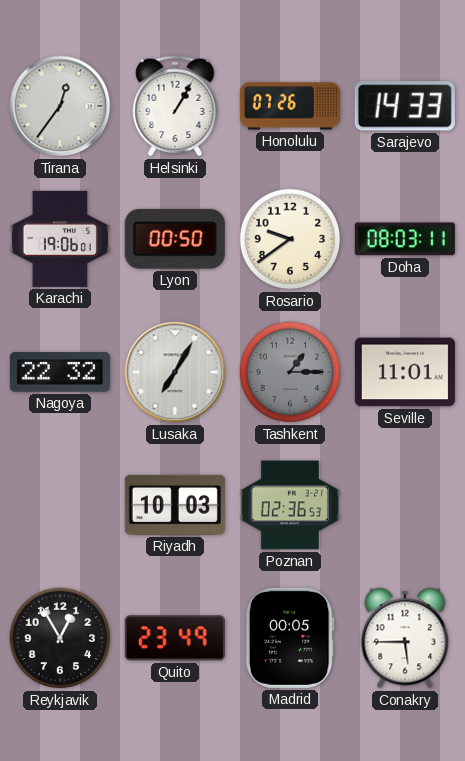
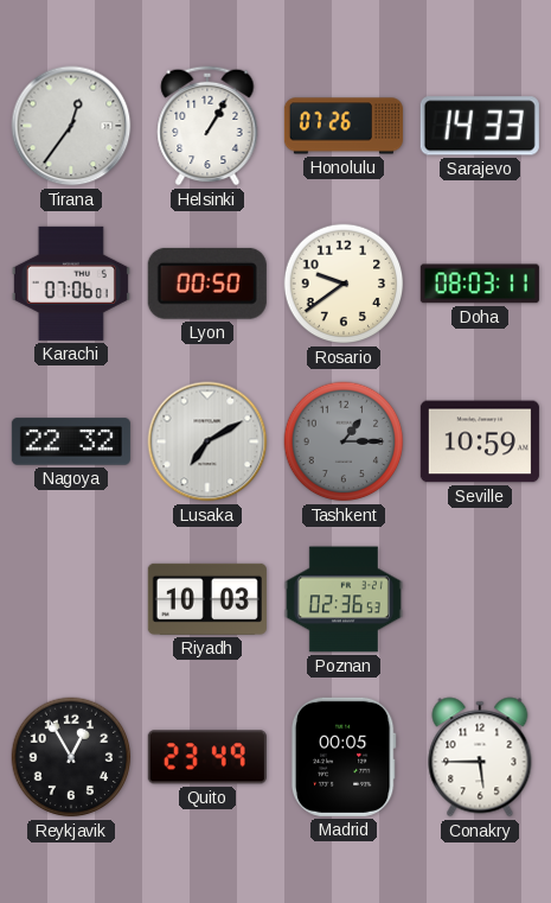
Karachi: 19:06 -> 07:06
Lusaka: 7:05 -> 7:10
Seville: 11:01 -> 10:59
